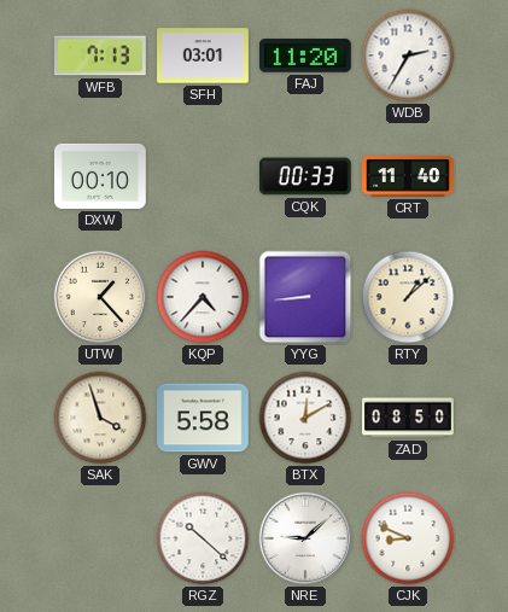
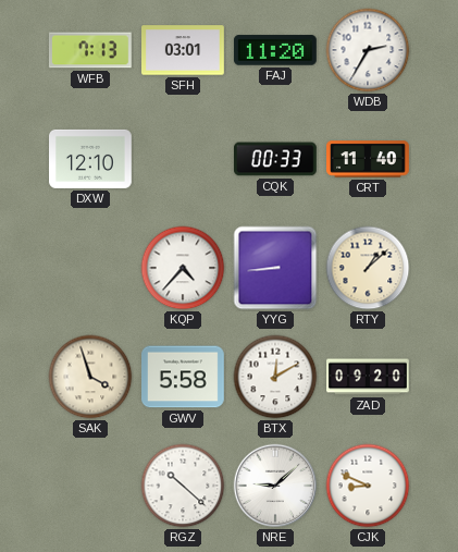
DXW: 00:10 -> 12:10
UTW: 1:23 -> none
ZAD: 08:50 -> 09:20
